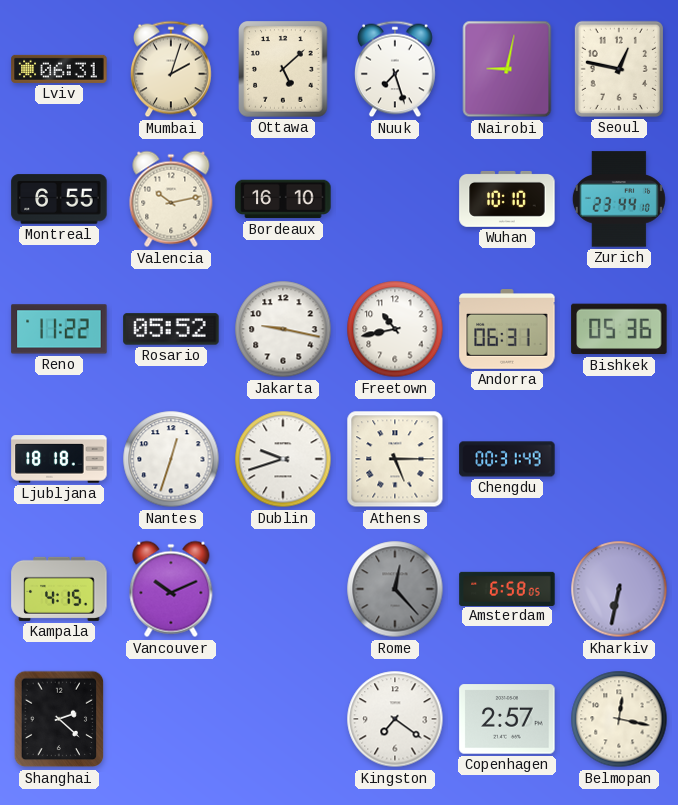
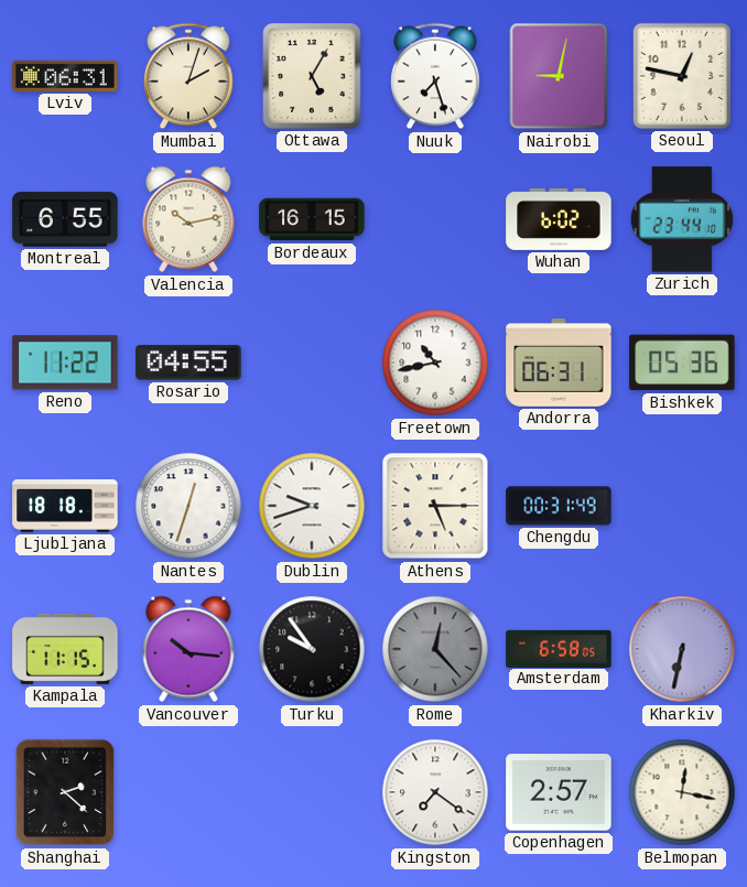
Ottawa: 5:08 -> 5:05
Bordeaux: 16:10 -> 16:15
Wuhan: 10:10 -> 6:02
Rosario: 05:52 -> 04:55
Jakarta: 9:17 -> none
Kampala: 4:15 -> 11:15
Vancouver: 10:11 -> 10:16
Turku: none -> 9:54
